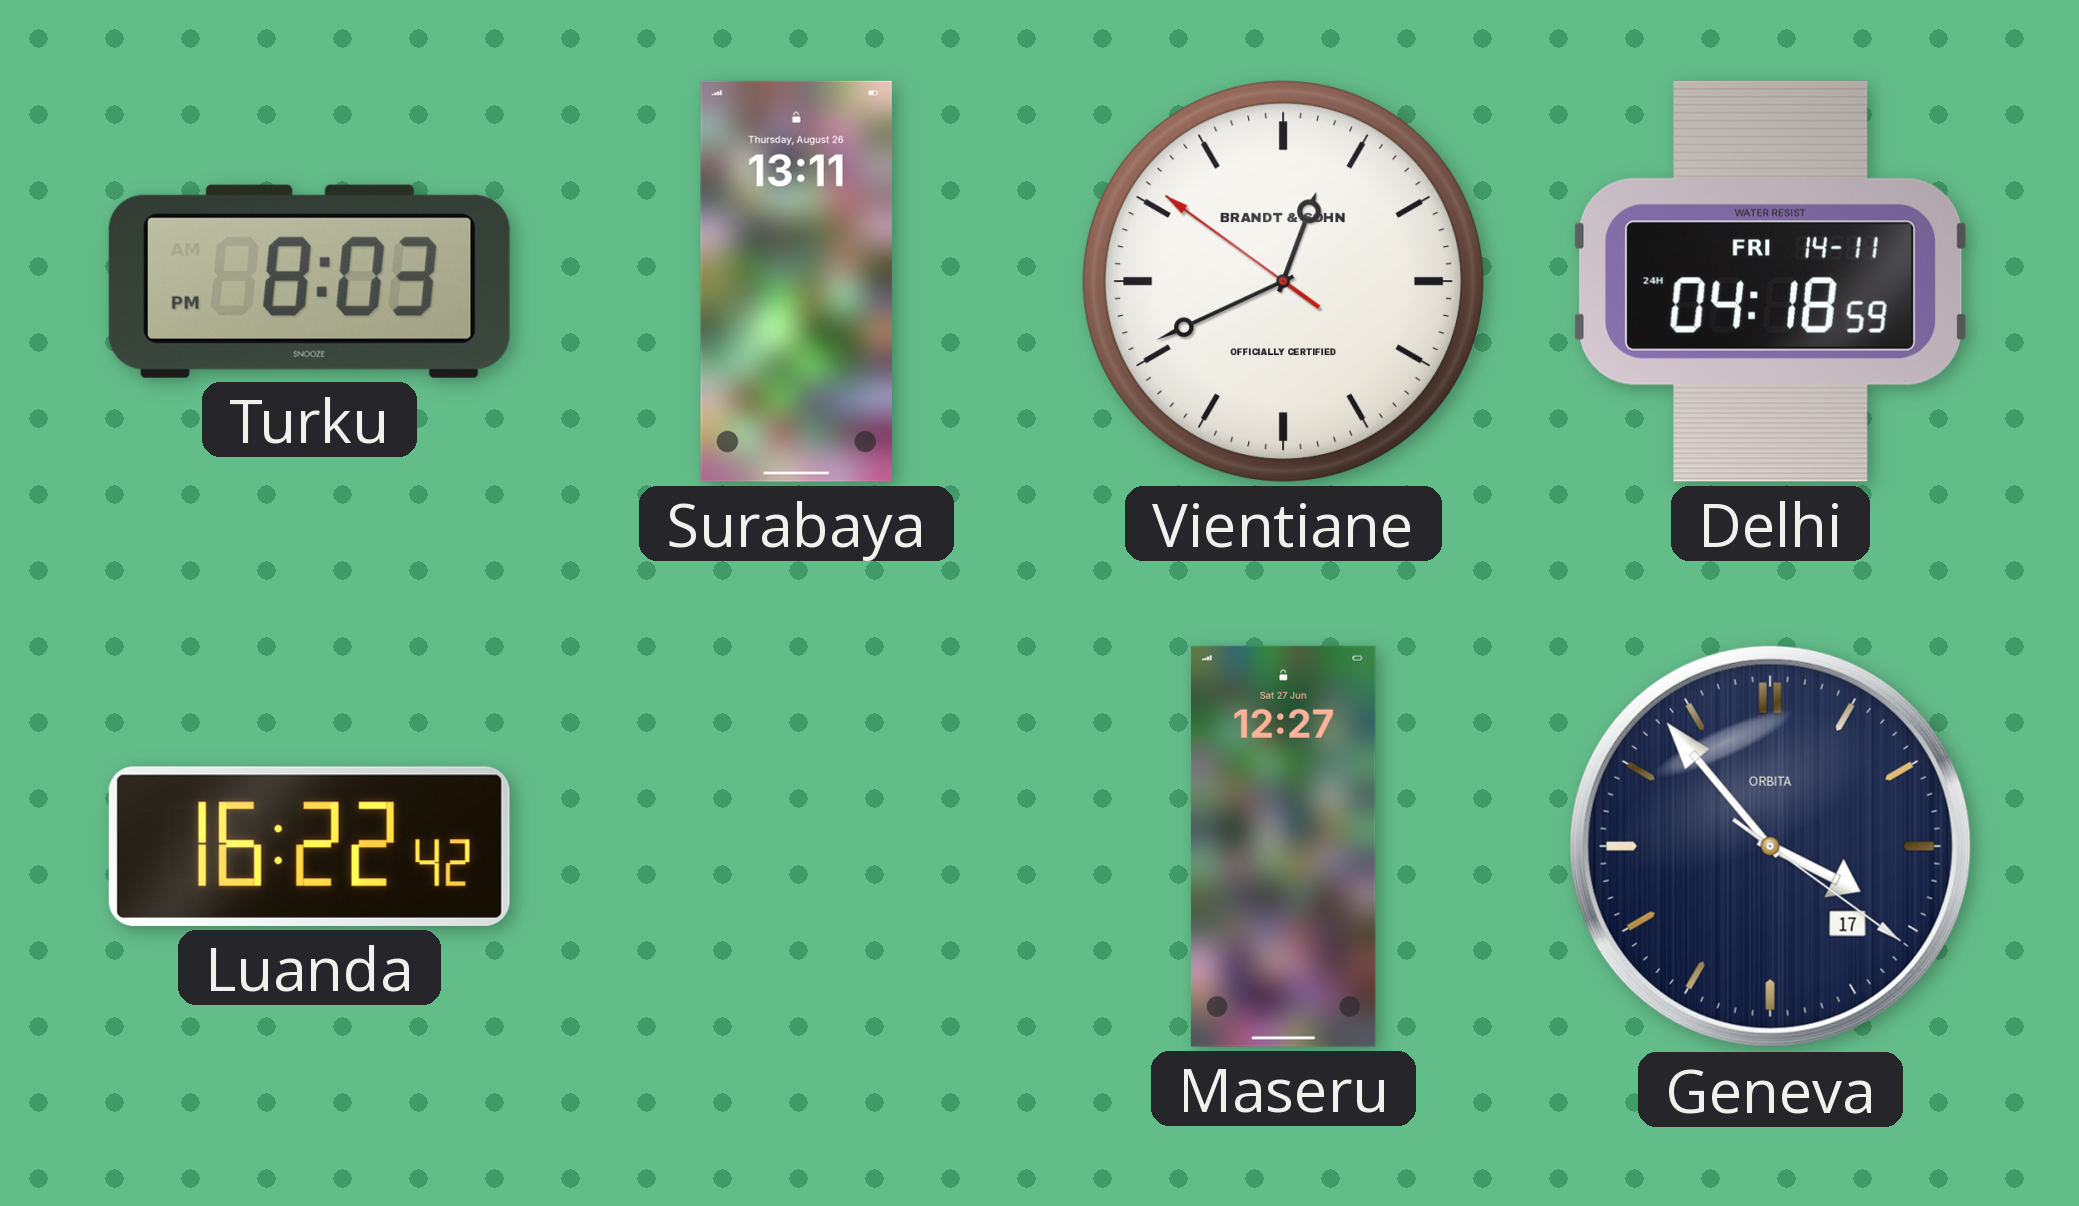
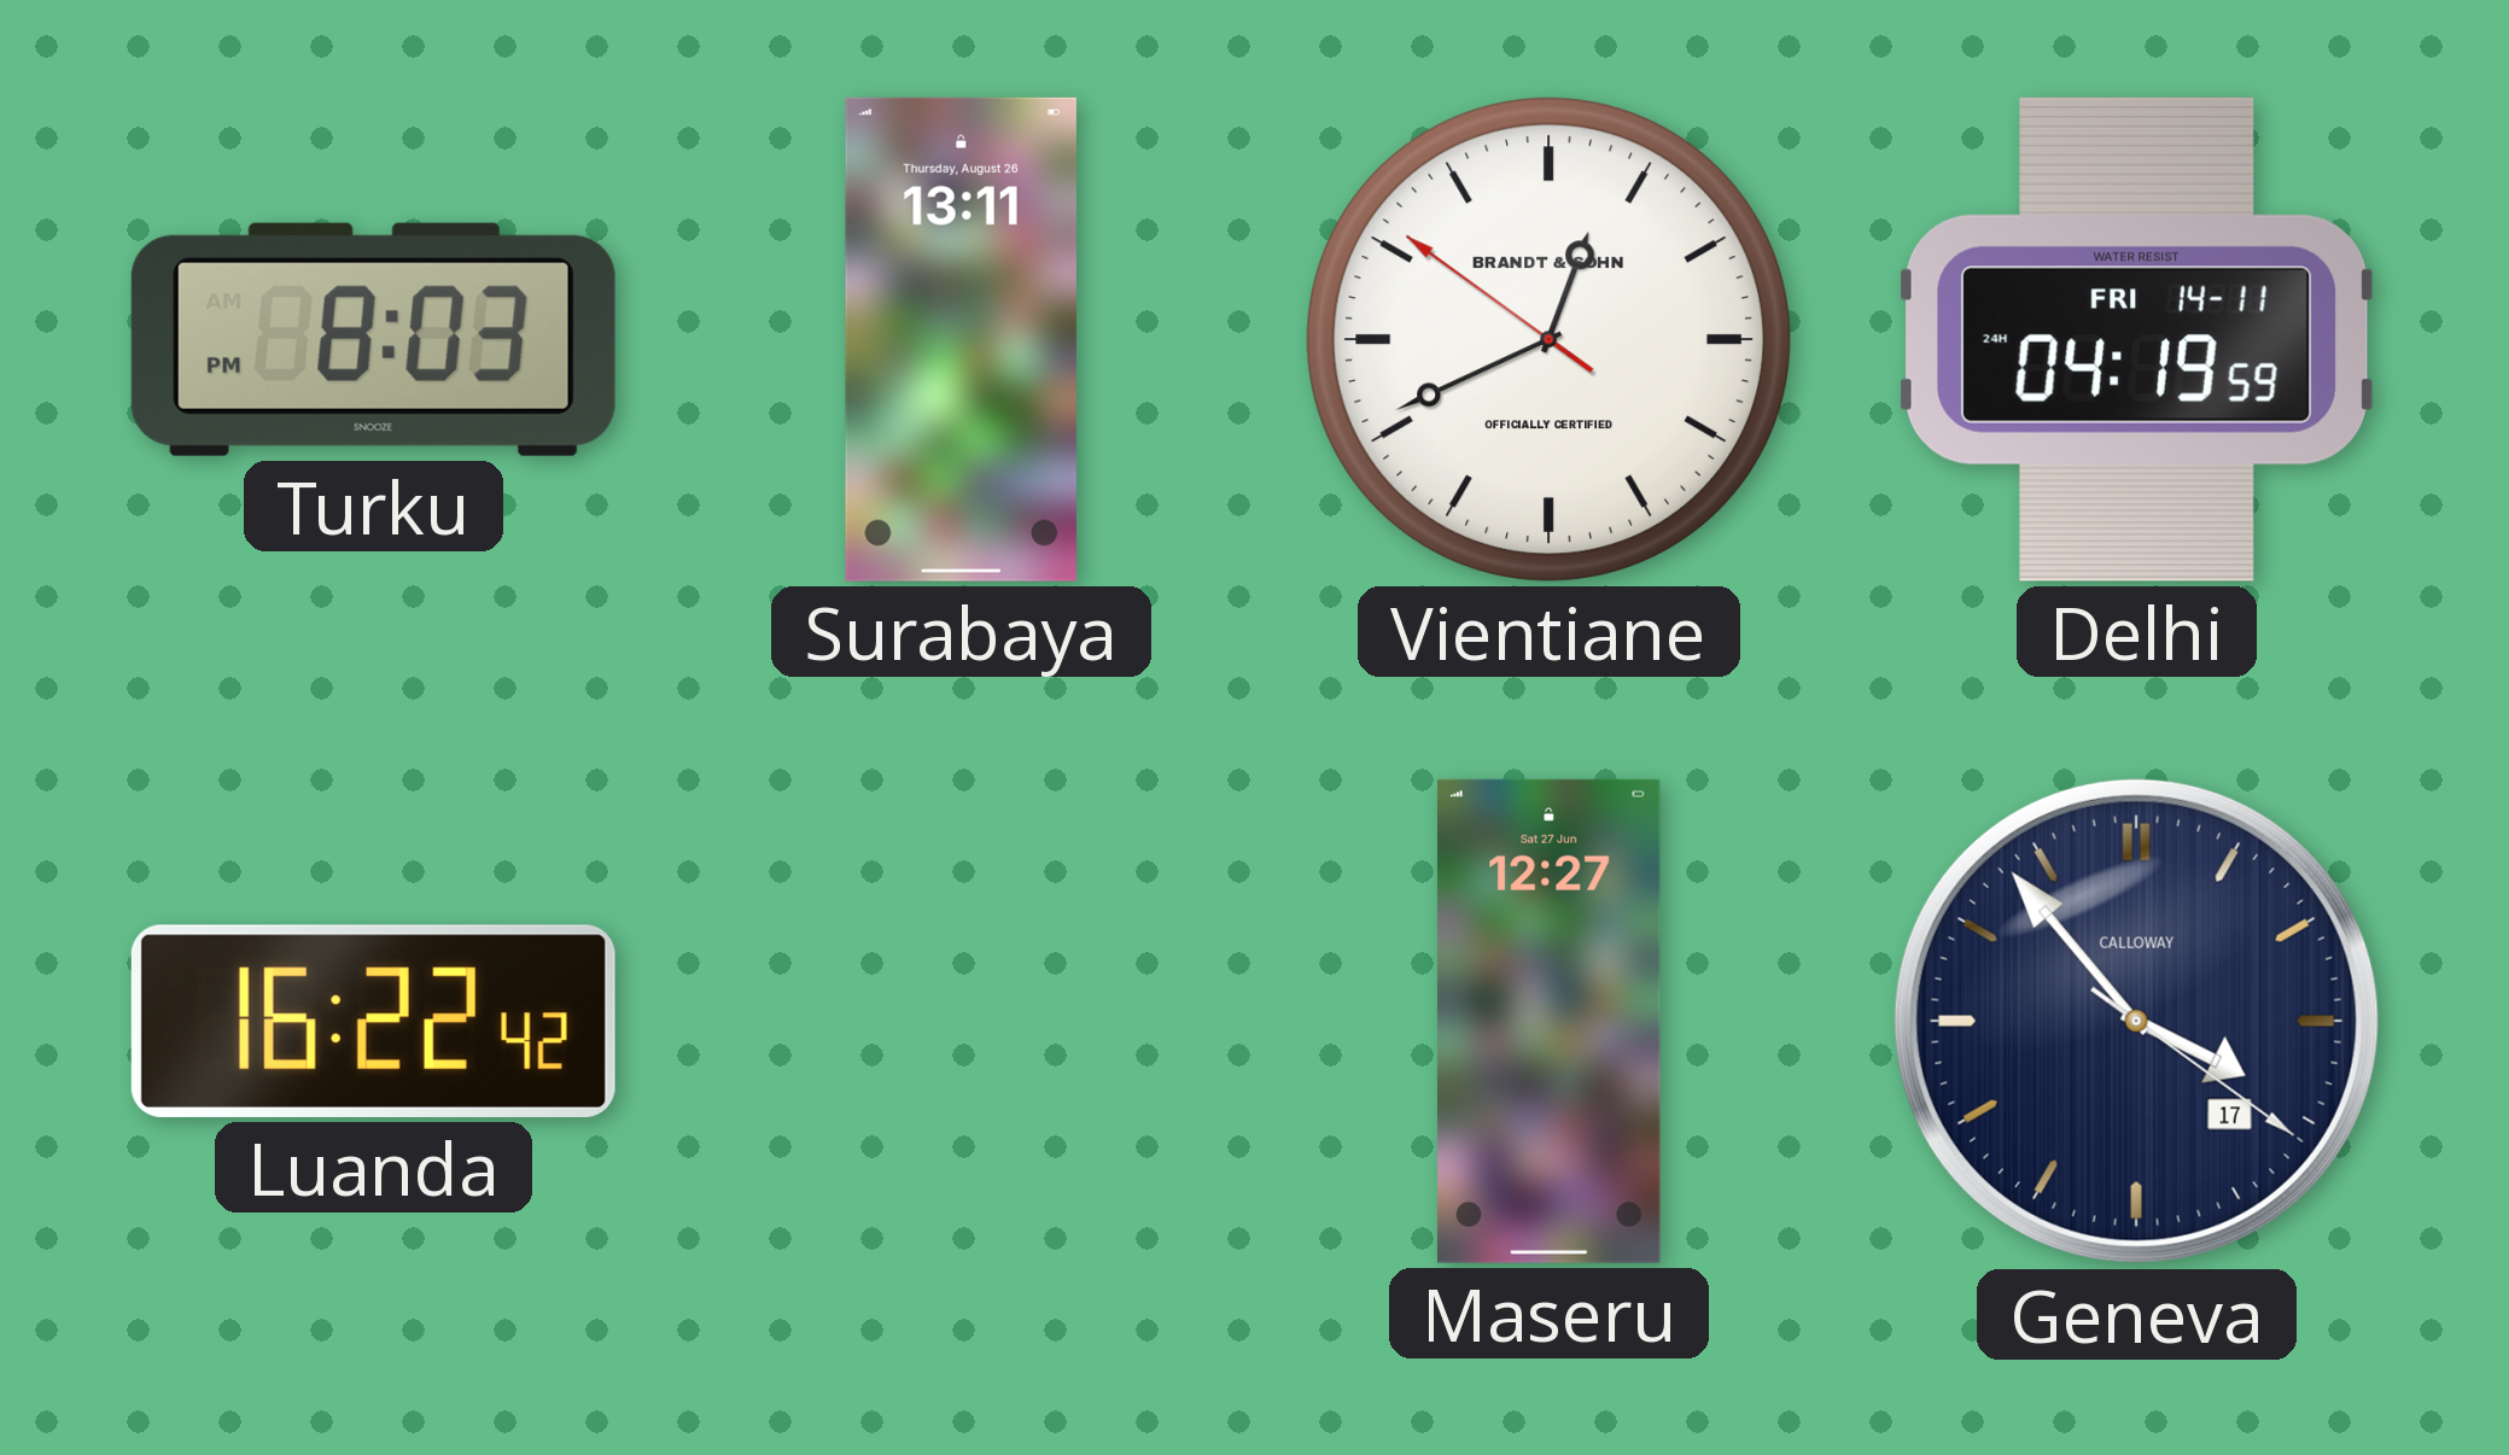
Delhi: 04:18 -> 04:19
Geneva brand: ORBITA -> CALLOWAY
